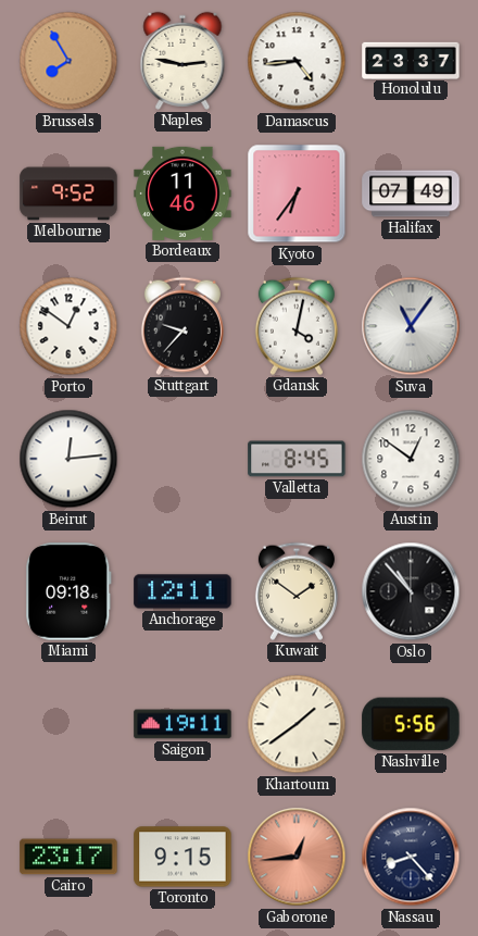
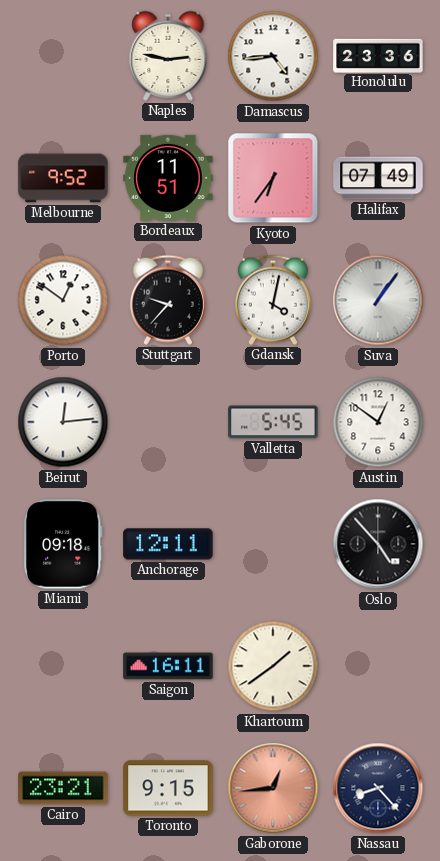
Brussels: 7:55 -> none
Honolulu: 23:37 -> 23:36
Bordeaux: 11:46 -> 11:51
Suva: 11:06 -> 1:06
Valletta: 8:45 -> 5:45
Kuwait: 1:51 -> none
Oslo: 10:53 -> 4:53
Saigon: 19:11 -> 16:11
Nashville: 5:56 -> none
Cairo: 23:17 -> 23:21
